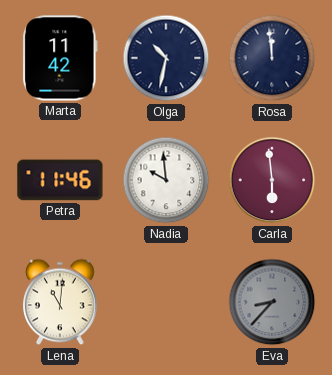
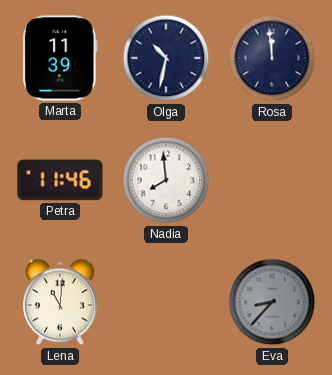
Marta: 11:42 -> 11:39
Nadia: 9:59 -> 7:59
Carla: 5:59 -> none
